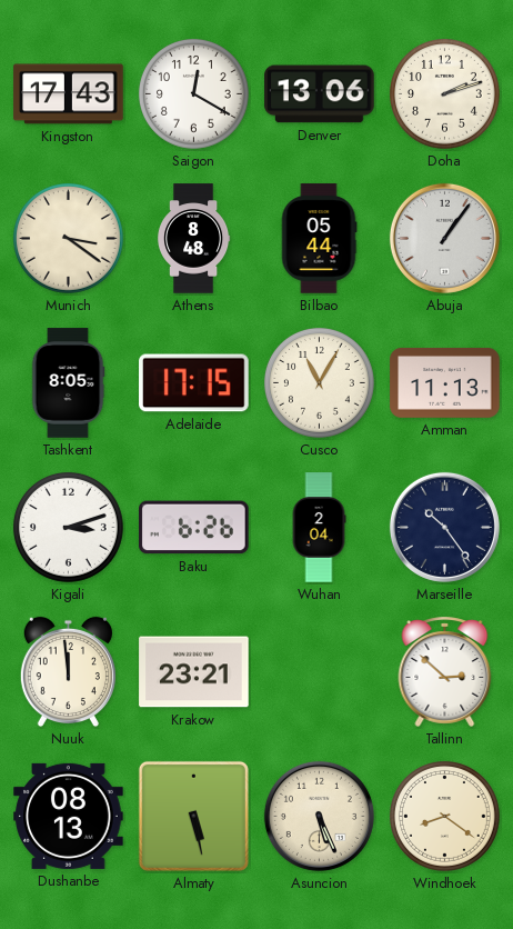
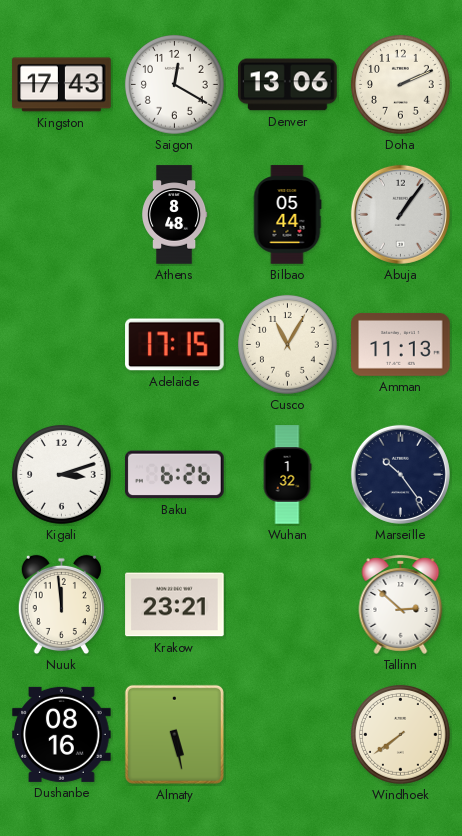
Doha: 2:12 -> 2:11
Munich: 3:21 -> none
Tashkent: 8:05 -> none
Wuhan: 2:04 -> 1:32
Dushanbe: 08:13 -> 08:16
Asuncion: 5:26 -> none
Windhoek: 8:21 -> 7:39
